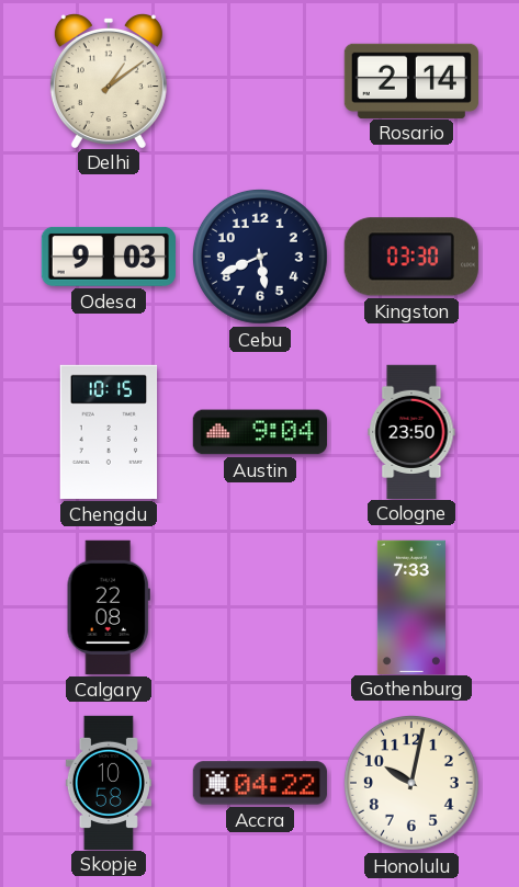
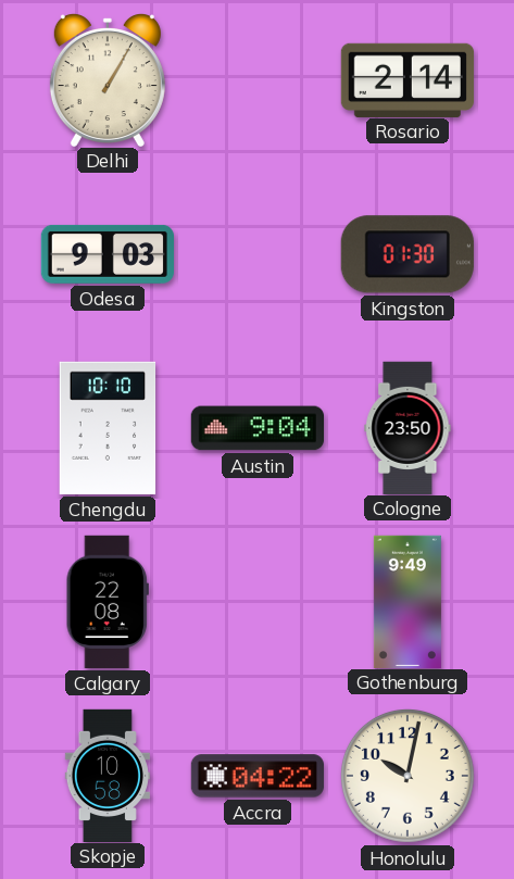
Delhi: 1:09 -> 1:05
Cebu: 5:41 -> none
Kingston: 03:30 -> 01:30
Chengdu: 10:15 -> 10:10
Gothenburg: 7:33 -> 9:49
